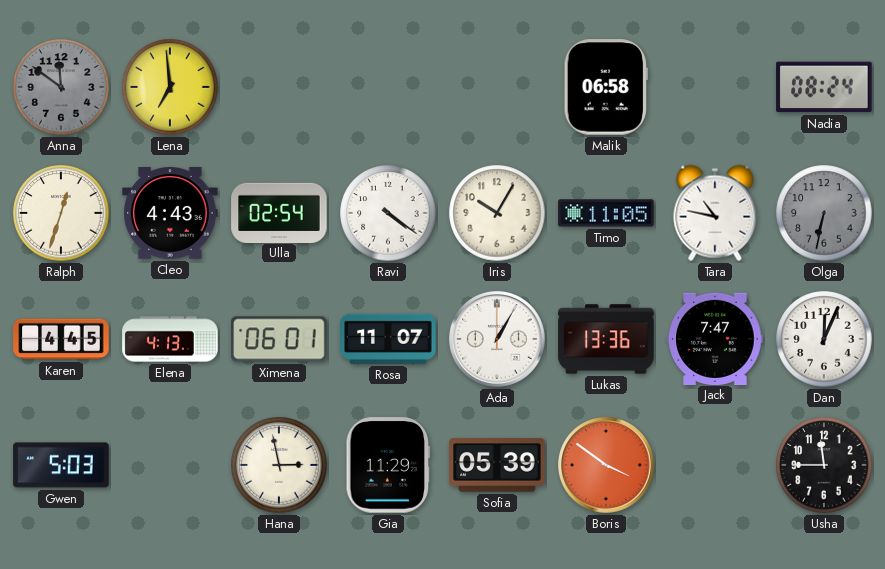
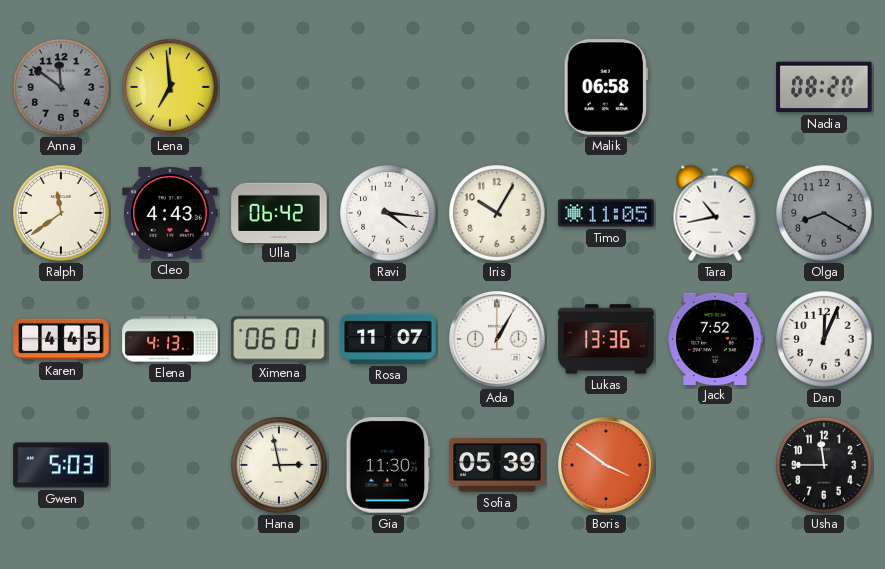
Nadia: 08:24 -> 08:20
Ralph: 12:33 -> 11:39
Ulla: 02:54 -> 06:42
Ravi: 4:21 -> 4:16
Tara: 10:47 -> 10:43
Olga: 6:32 -> 8:20
Jack: 7:47 -> 7:52
Gia: 11:29 -> 11:30
